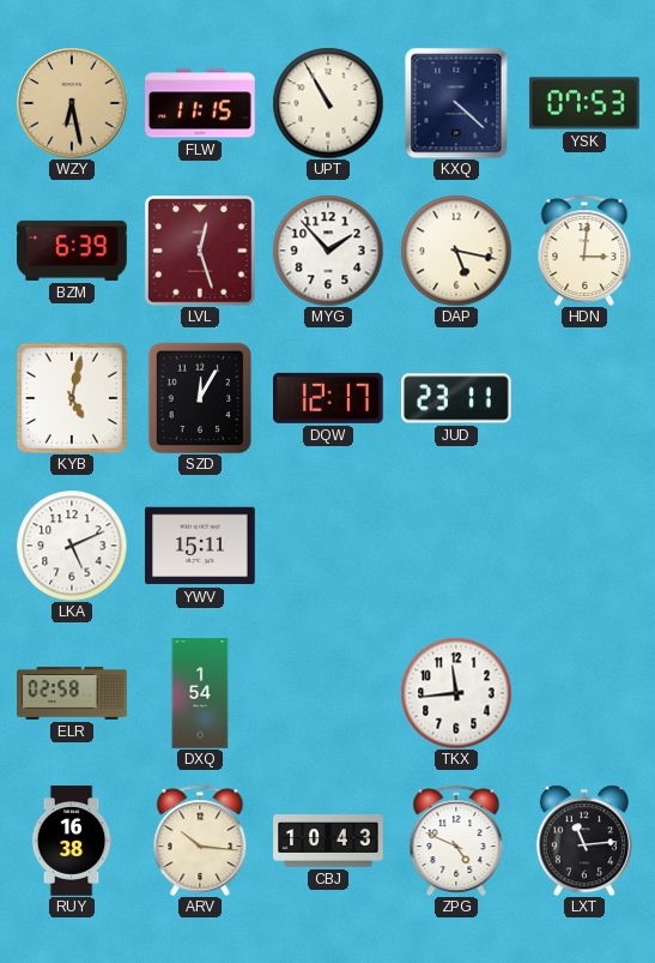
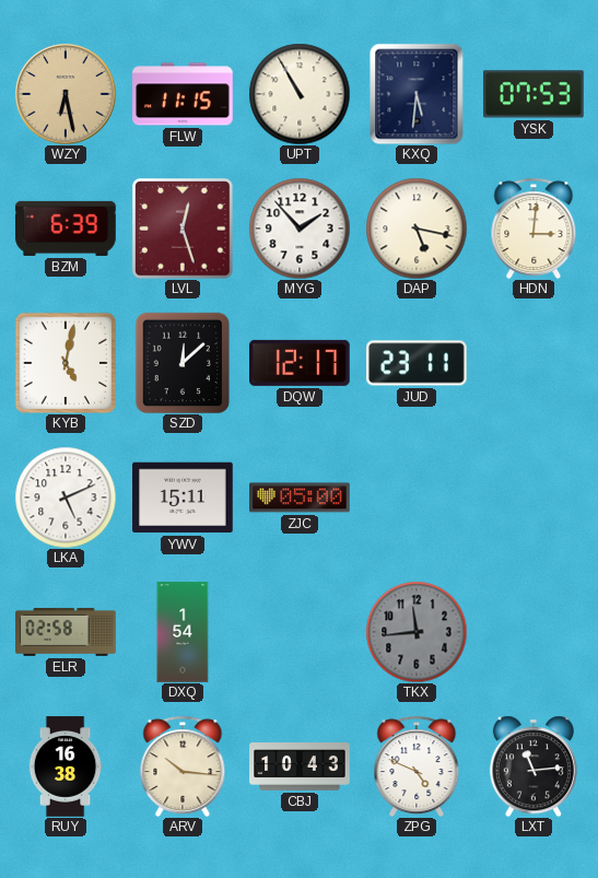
KXQ: 4:22 -> 5:31
SZD: 12:05 -> 12:08
ZJC: none -> 05:00
TKX dial: white -> grey
